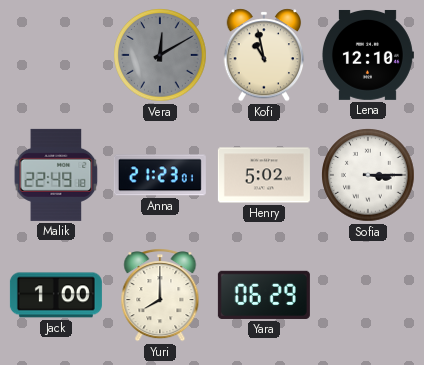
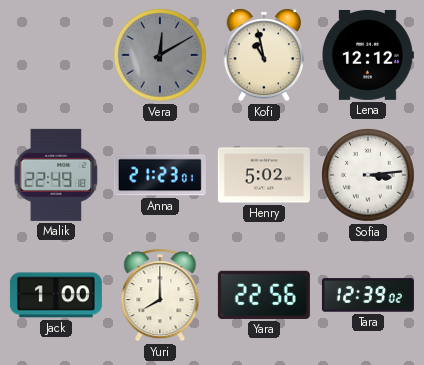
Lena: 12:10 -> 12:12
Sofia: 3:15 -> 3:14
Yara: 06:29 -> 22:56
Tara: none -> 12:39
